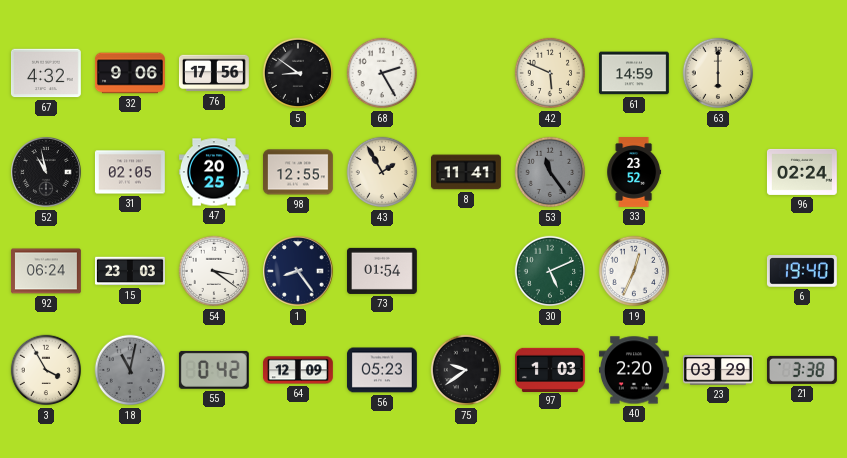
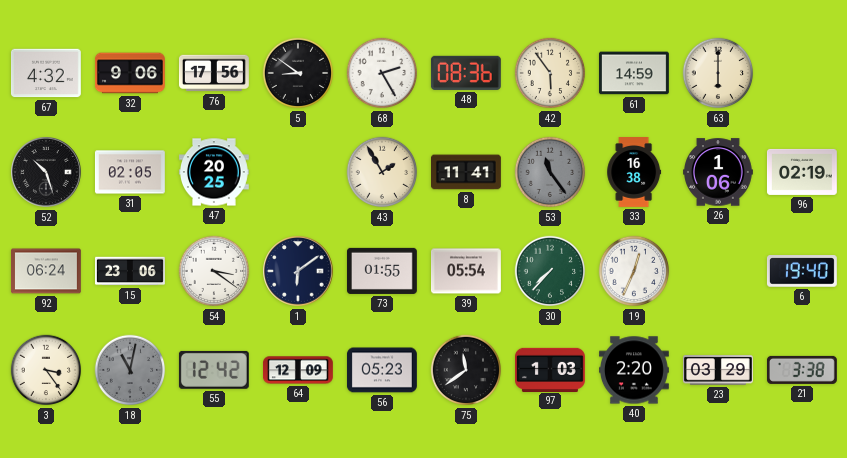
48: none -> 08:36
42: 5:49 -> 5:54
52: 10:58 -> 10:27
98: 12:55 -> none
33: 23:52 -> 16:38
26: none -> 1:06
96: 02:24 -> 02:19
15: 23:03 -> 23:06
1: 8:24 -> 6:09
73: 01:54 -> 01:55
39: none -> 05:54
30: 5:11 -> 7:37
3: 3:55 -> 3:24
55: 0:42 -> 12:42
75: 9:39 -> 11:39
